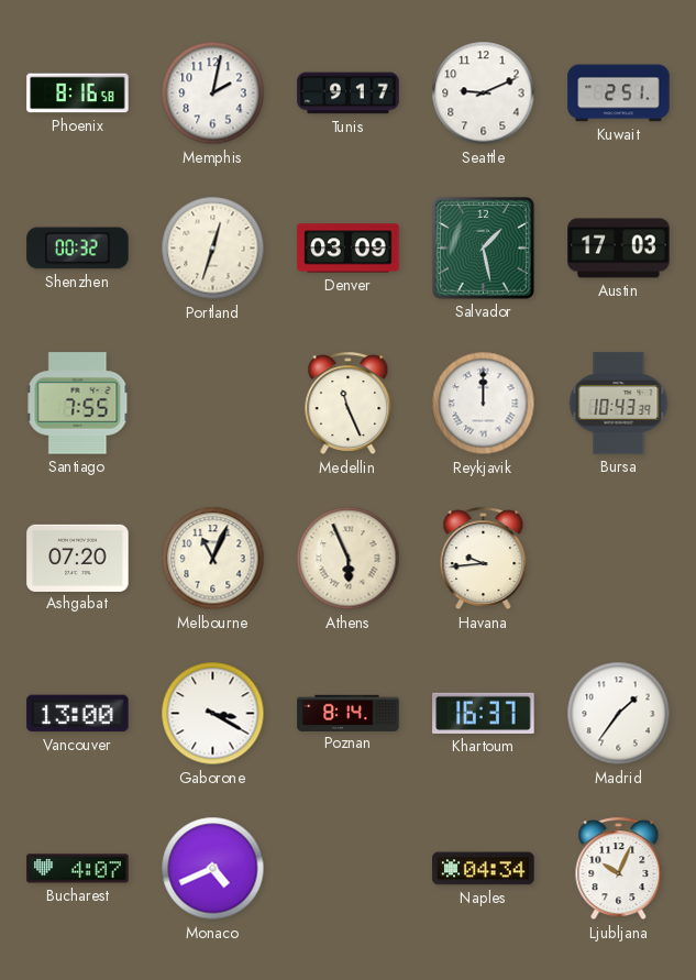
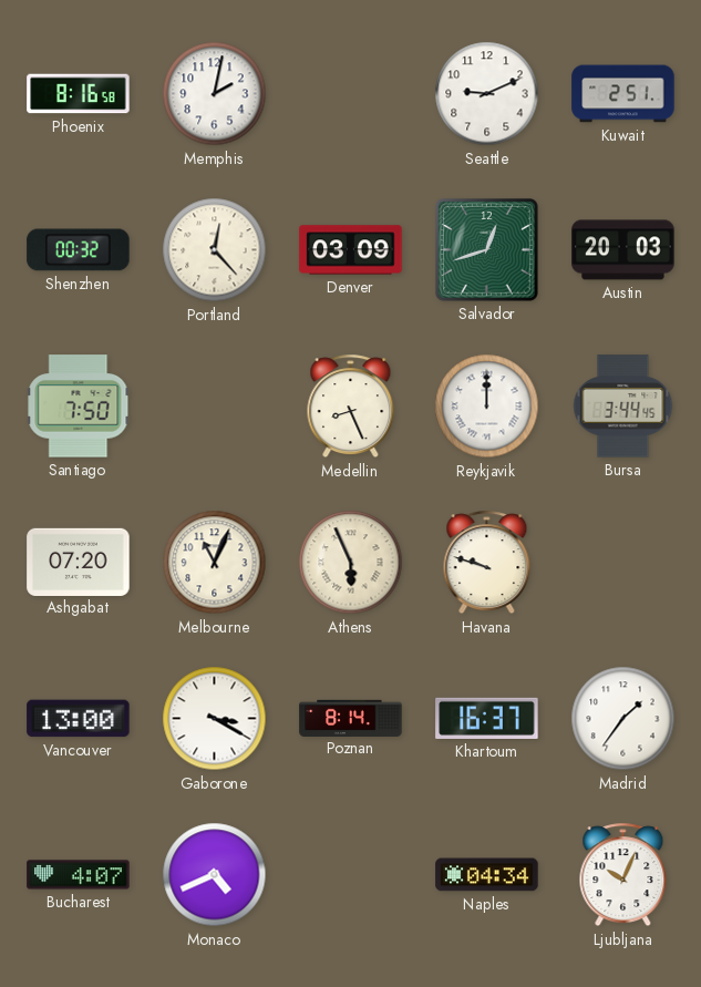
Tunis: 9:17 -> none
Portland: 12:33 -> 12:23
Salvador: 1:28 -> 12:42
Austin: 17:03 -> 20:03
Santiago: 7:55 -> 7:50
Medellin: 11:26 -> 8:26
Bursa: 10:43 -> 3:44
Havana: 9:44 -> 9:48
